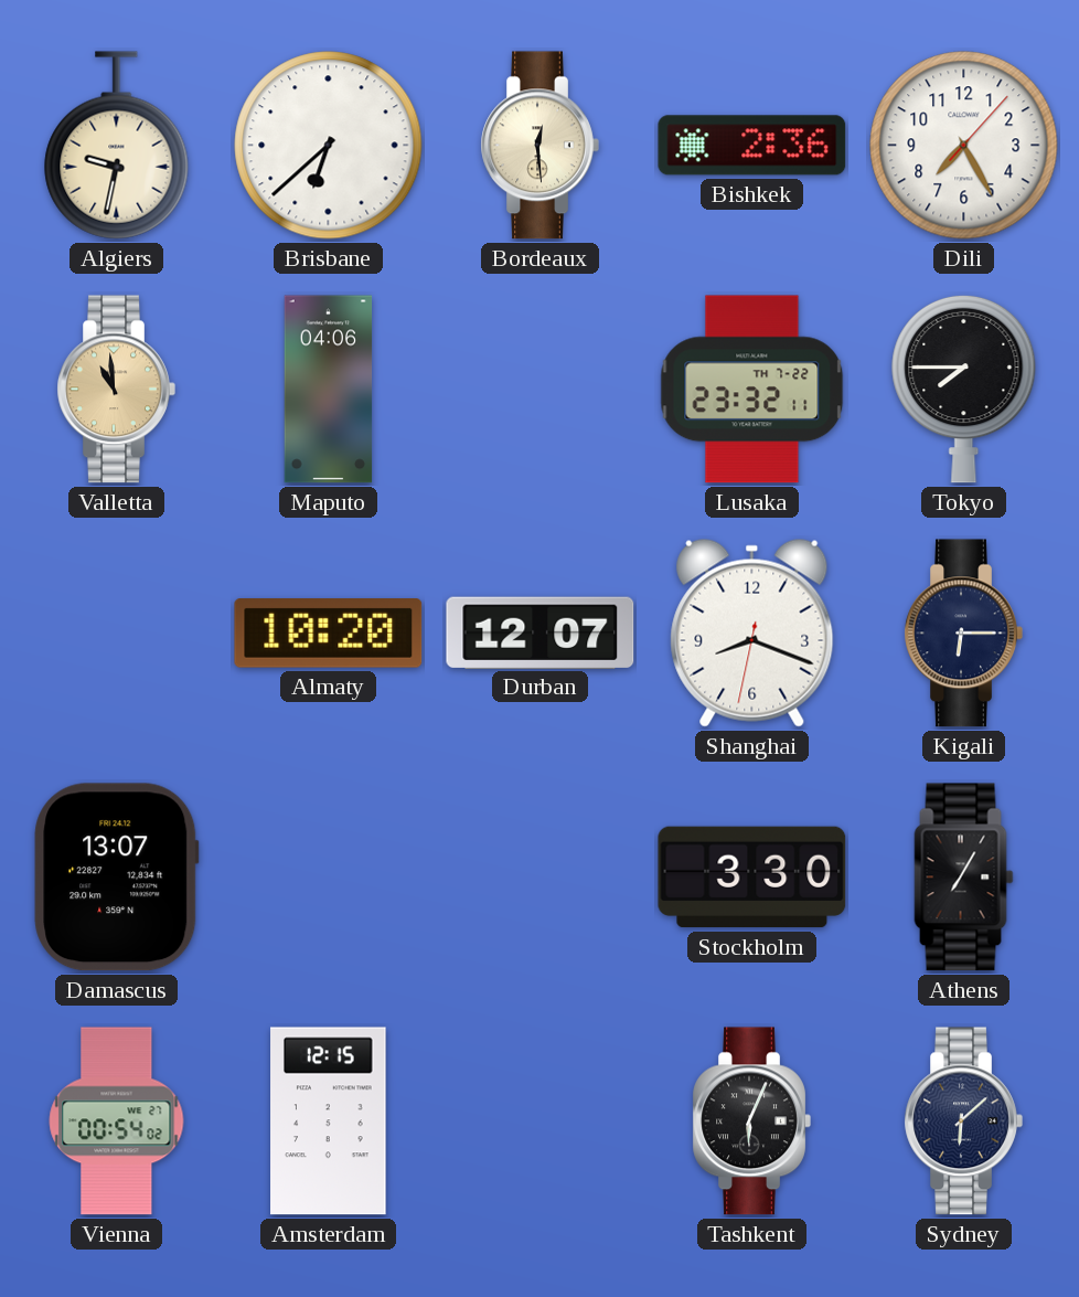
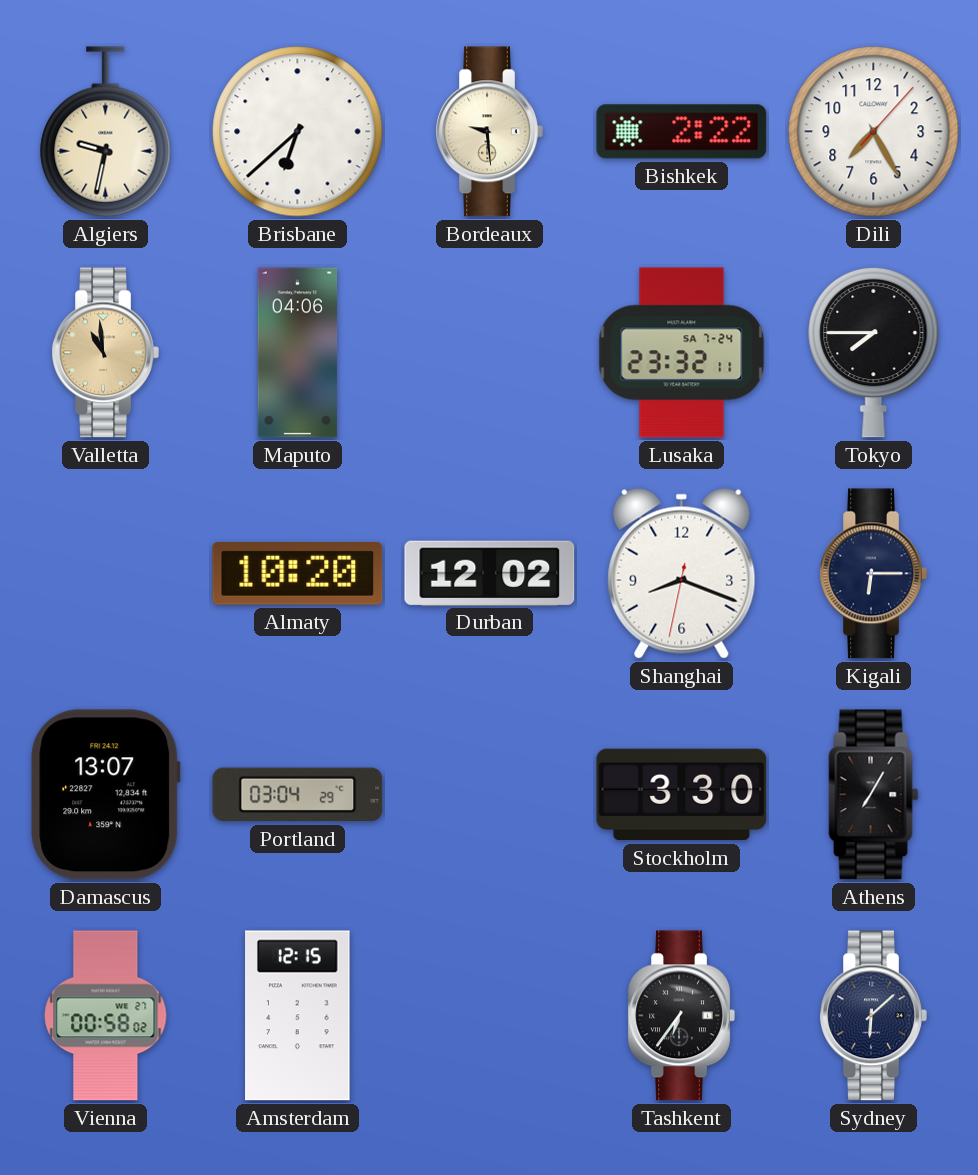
Bordeaux: 12:29 -> 9:29
Bishkek: 2:36 -> 2:22
Lusaka date: TH 7-22 -> SA 7-24
Durban: 12:07 -> 12:02
Portland: none -> 03:04
Vienna: 00:54 -> 00:58
Tashkent: 6:04 -> 6:36
